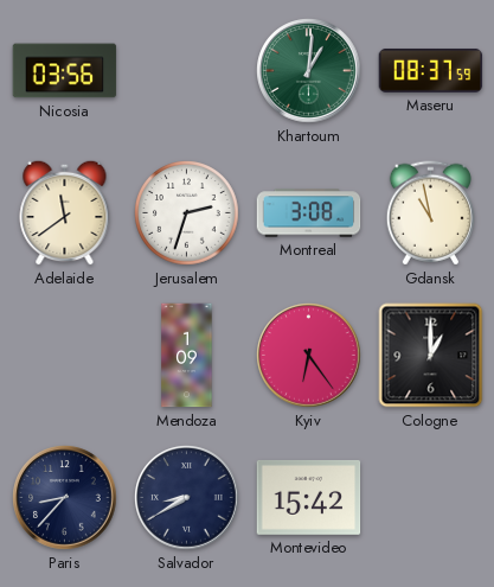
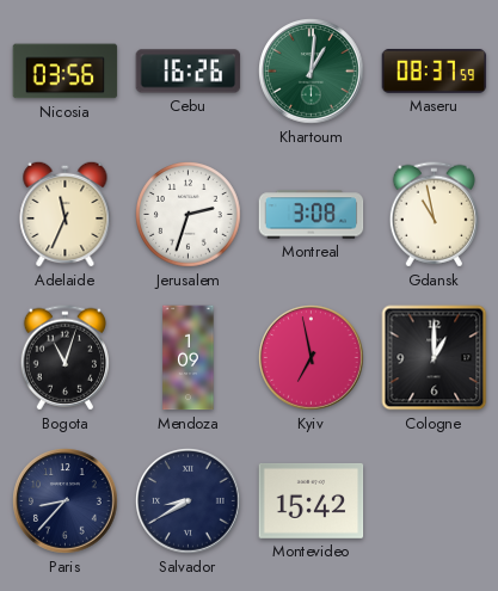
Cebu: none -> 16:26
Adelaide: 11:39 -> 11:34
Bogota: none -> 11:03
Kyiv: 6:24 -> 6:58
